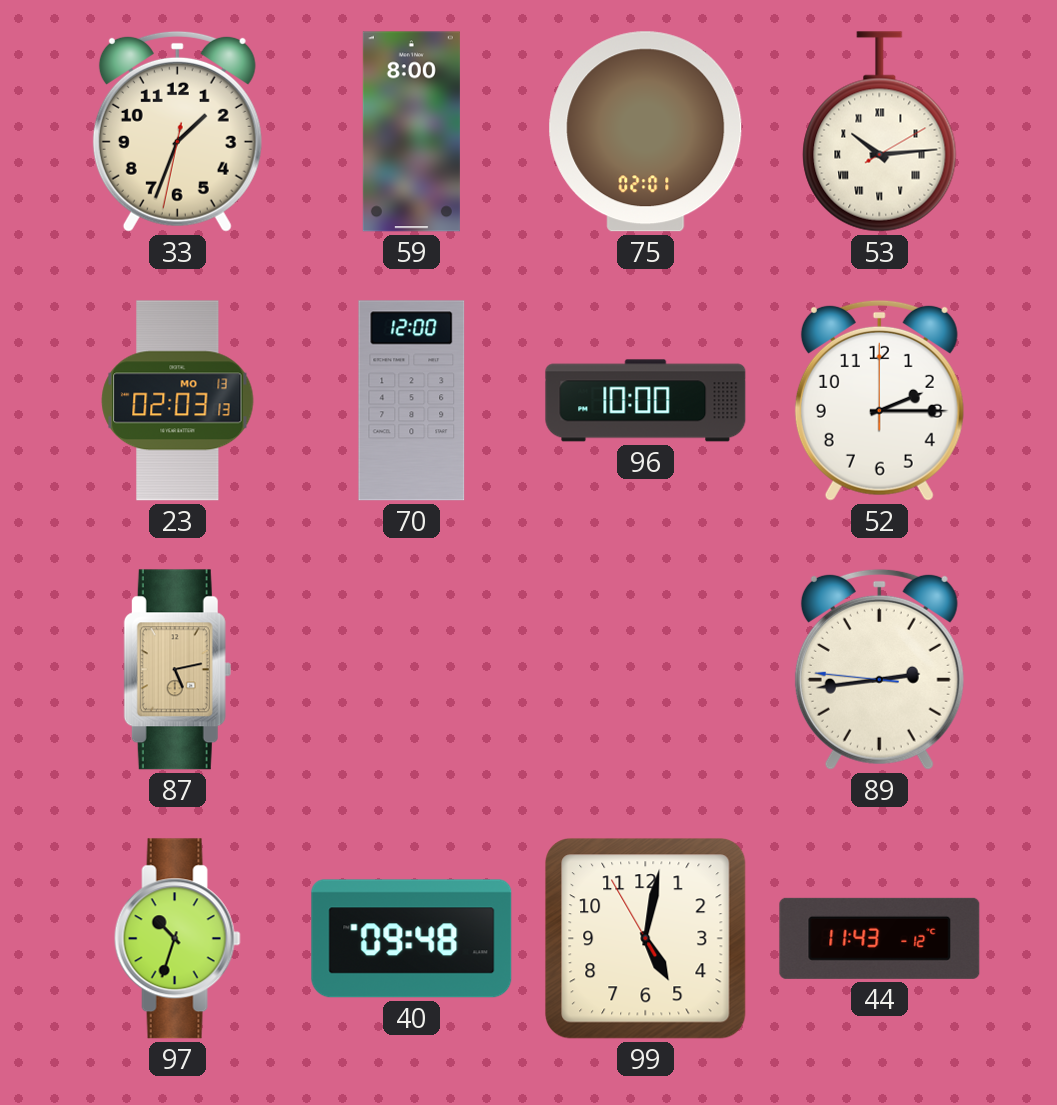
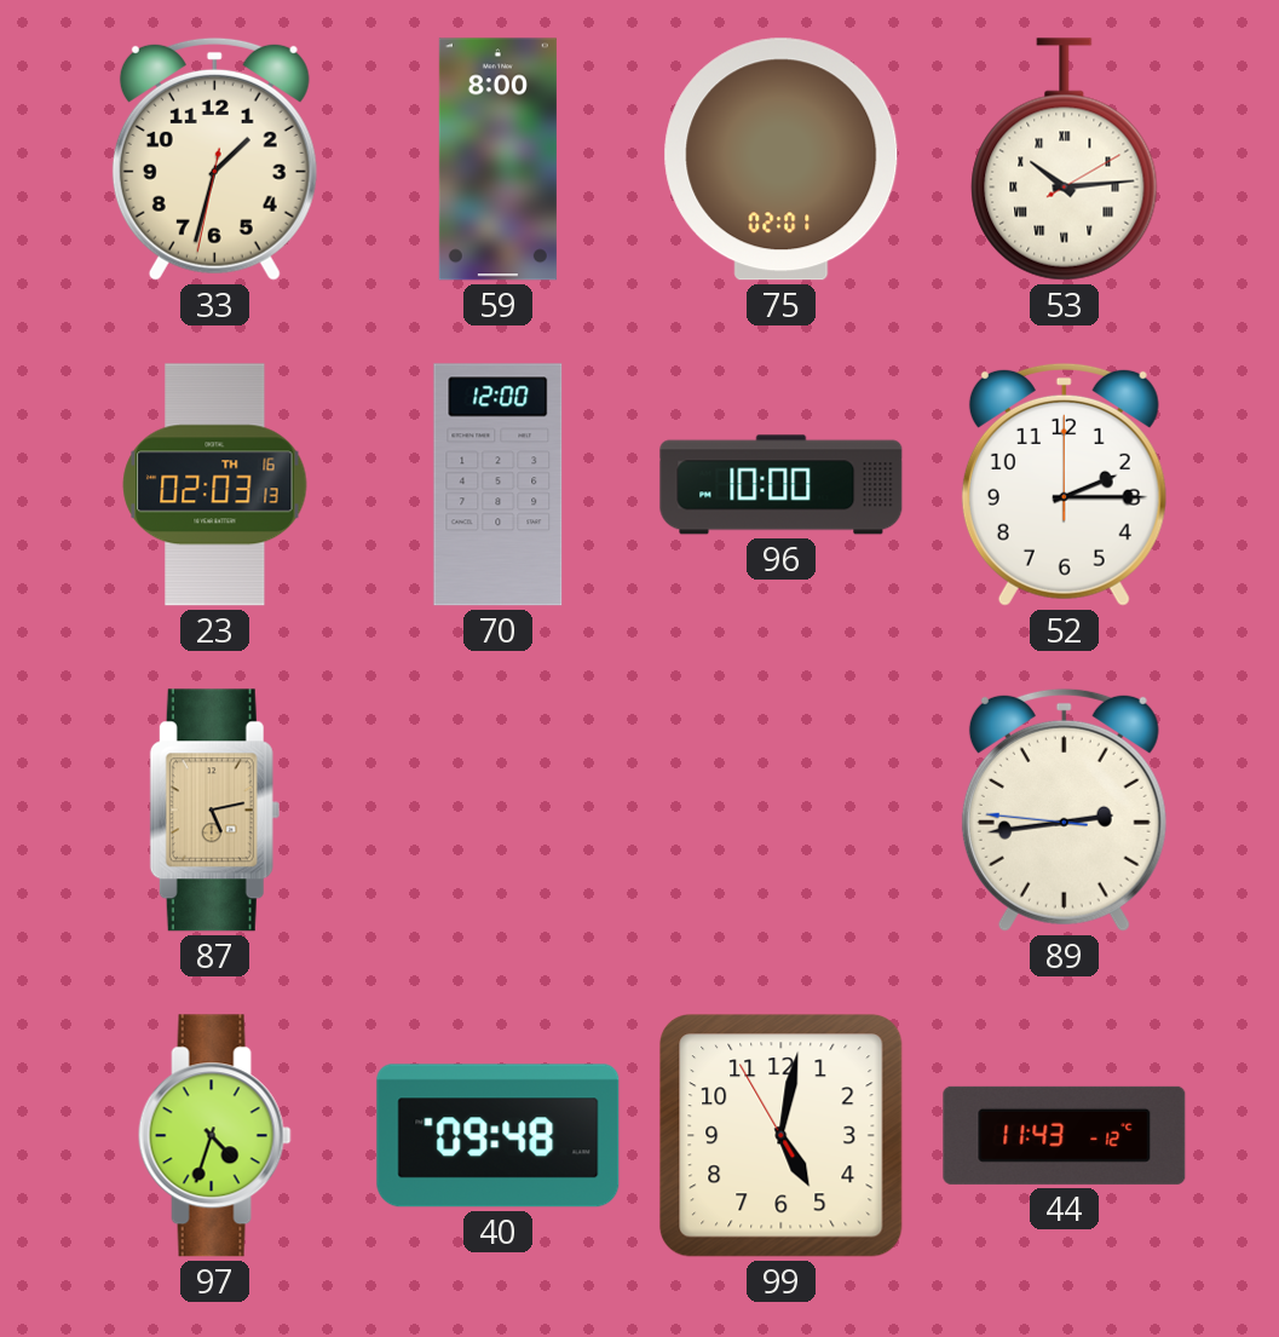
33: 1:33 -> 1:32
23 date: MO 13 -> TH 16
97: 10:33 -> 4:33
